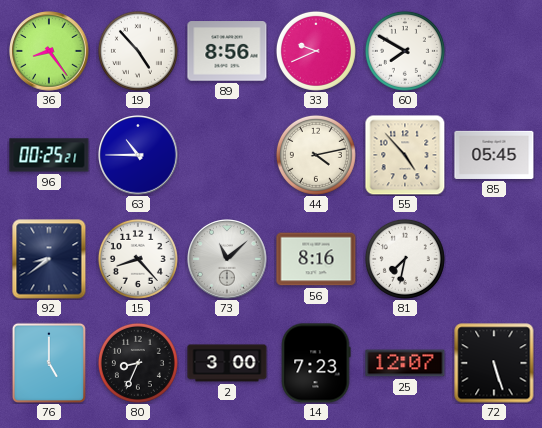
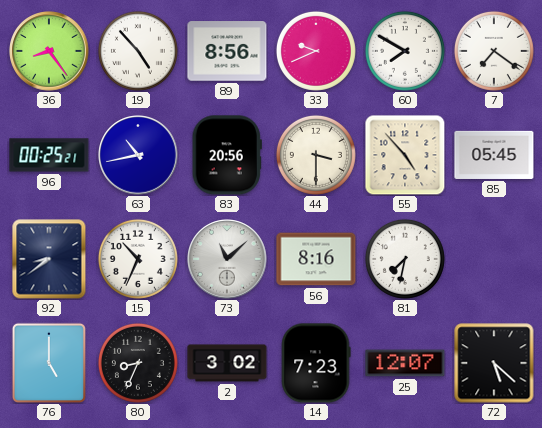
7: none -> 7:21
63: 10:45 -> 10:43
83: none -> 20:56
44: 4:13 -> 3:30
15: 8:23 -> 10:34
2: 3:00 -> 3:02
72: 5:27 -> 5:22
